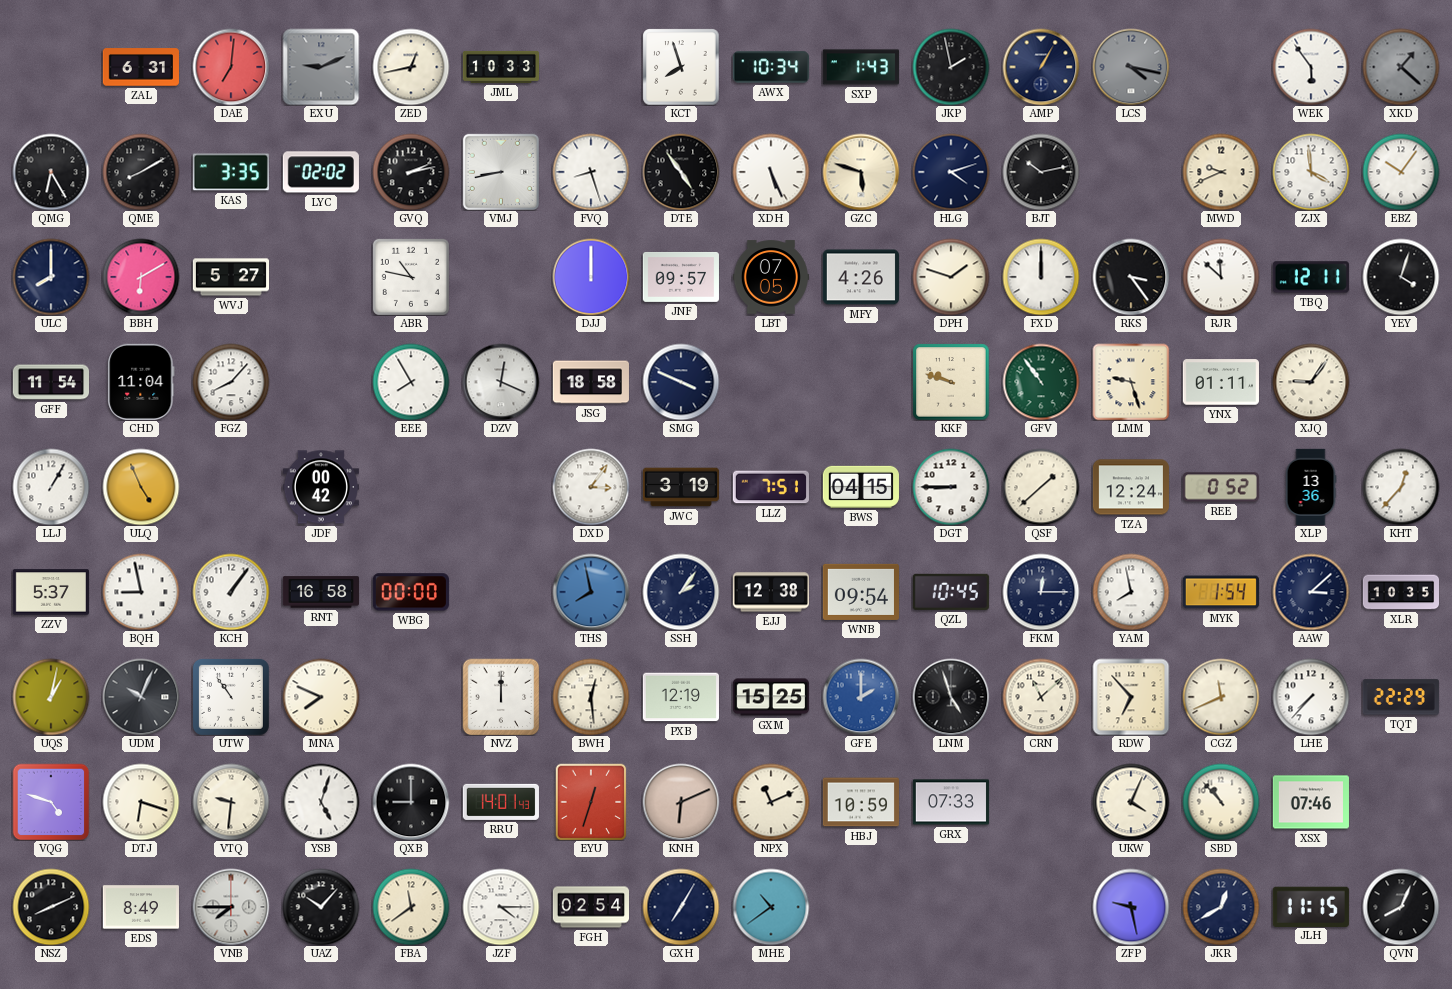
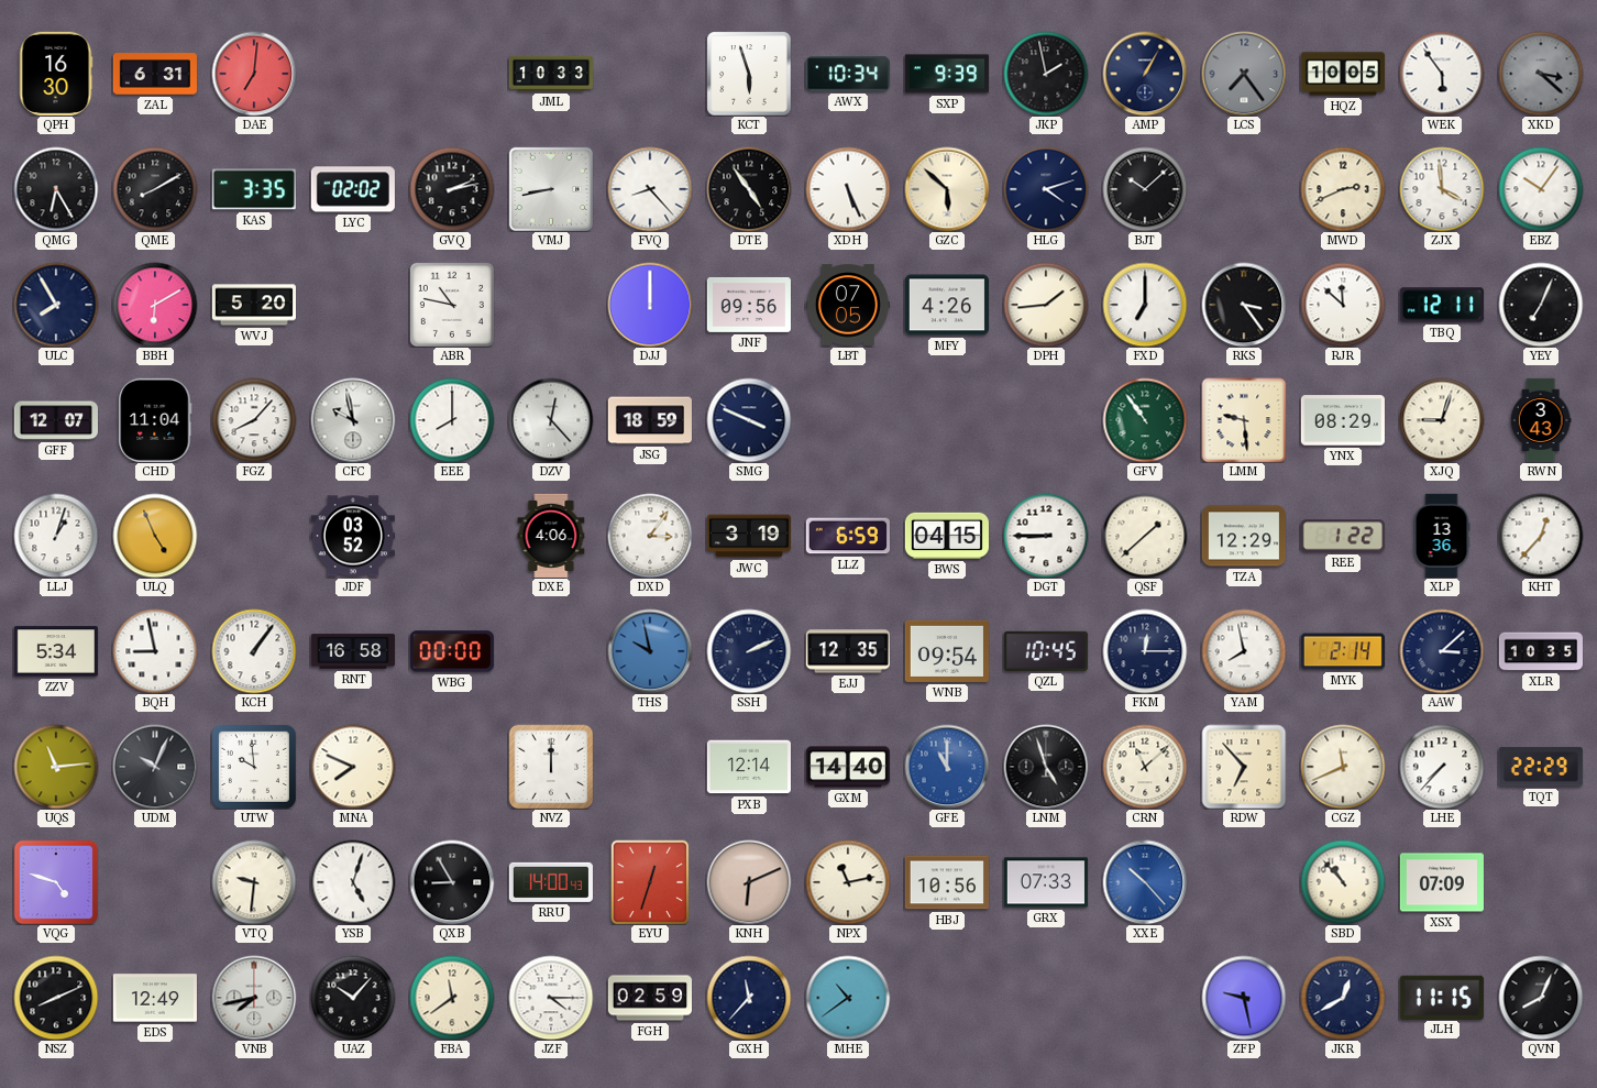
QPH: none -> 16:30
EXU: 9:11 -> none
ZED: 12:43 -> none
KCT: 7:57 -> 5:57
SXP: 1:43 -> 9:39
LCS: 4:17 -> 7:24
HQZ: none -> 10:05
XKD: 1:22 -> 3:22
FVQ: 8:27 -> 8:23
GZC: 5:48 -> 5:52
BJT: 10:13 -> 10:08
MWD: 9:41 -> 2:41
ULC: 8:00 -> 7:55
WVJ: 5:27 -> 5:20
JNF: 09:57 -> 09:56
DPH: 1:48 -> 1:44
FXD: 12:00 -> 7:00
YEY: 4:03 -> 7:04
GFF: 11:54 -> 12:07
CFC: none -> 9:58
EEE: 7:55 -> 8:00
DZV: 12:19 -> 12:23
JSG: 18:58 -> 18:59
KKF: 9:48 -> none
LMM: 9:27 -> 9:29
YNX: 01:11 -> 08:29
XJQ: 9:06 -> 9:03
RWN: none -> 3:43
LLJ: 1:05 -> 1:03
JDF: 00:42 -> 03:52
DXE: none -> 4:06
LLZ: 7:51 -> 6:59
TZA: 12:24 -> 12:29
REE: 0:52 -> 1:22
ZZV: 5:37 -> 5:34
THS: 7:58 -> 9:58
SSH: 2:06 -> 2:11
EJJ: 12:38 -> 12:35
MYK: 1:54 -> 2:14
UQS: 1:02 -> 11:14
UTW: 10:54 -> 9:59
BWH: 12:29 -> none
PXB: 12:19 -> 12:14
GXM: 15:25 -> 14:40
GFE: 2:00 -> 11:00
DTJ: 6:18 -> none
QXB: 9:00 -> 8:55
RRU: 14:01 -> 14:00
NPX: 11:11 -> 11:13
HBJ: 10:59 -> 10:56
XXE: none -> 10:23
UKW: 4:04 -> none
XSX: 07:46 -> 07:09
EDS: 8:49 -> 12:49
VNB: 7:45 -> 7:43
FGH: 02:54 -> 02:59
GXH: 7:05 -> 11:37
